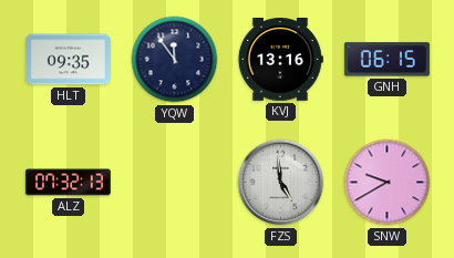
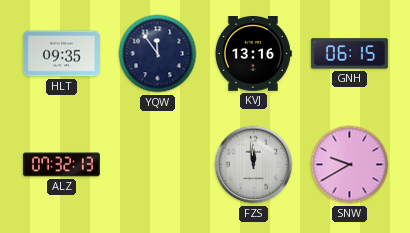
FZS: 4:59 -> 11:59
